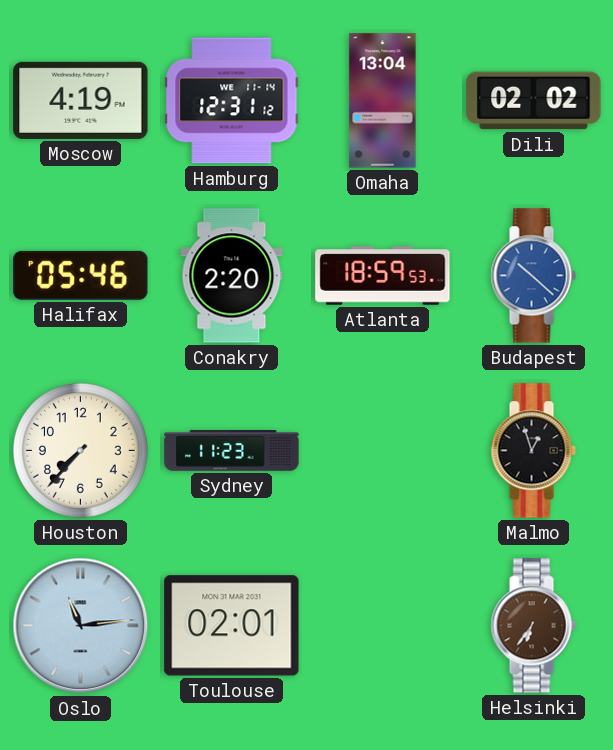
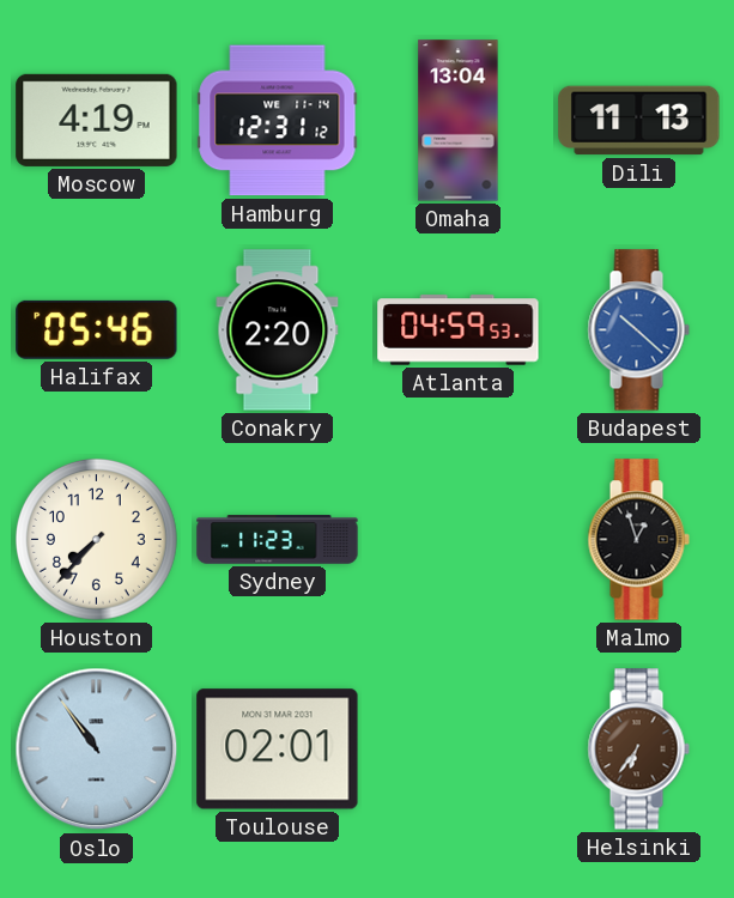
Dili: 02:02 -> 11:13
Atlanta: 18:59 -> 04:59
Oslo: 11:14 -> 10:54
